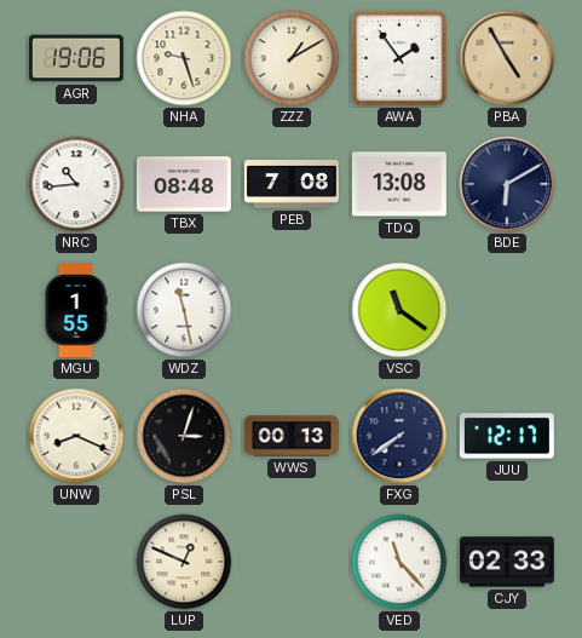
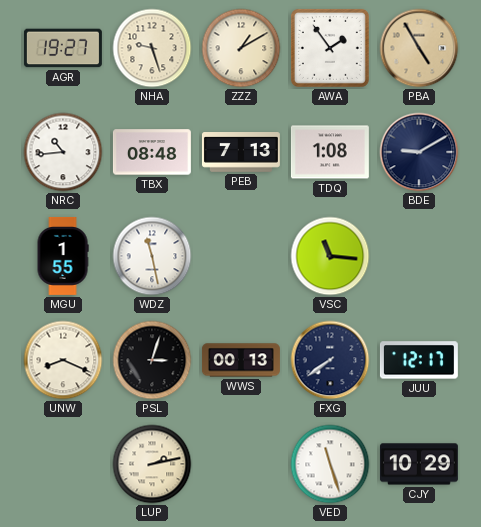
AGR: 19:06 -> 19:27
PEB: 7:08 -> 7:13
TDQ: 13:08 -> 1:08
BDE: 6:10 -> 9:10
VSC: 11:21 -> 11:16
LUP: 12:49 -> 2:13
VED: 11:23 -> 11:27
CJY: 02:33 -> 10:29
